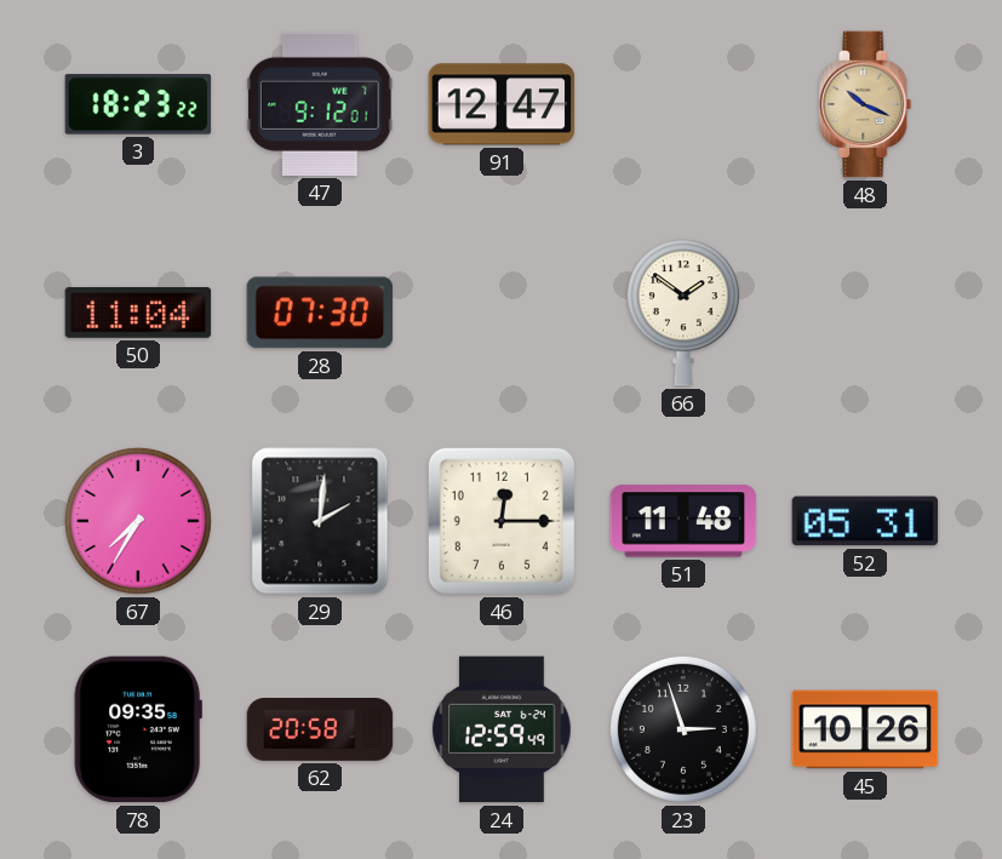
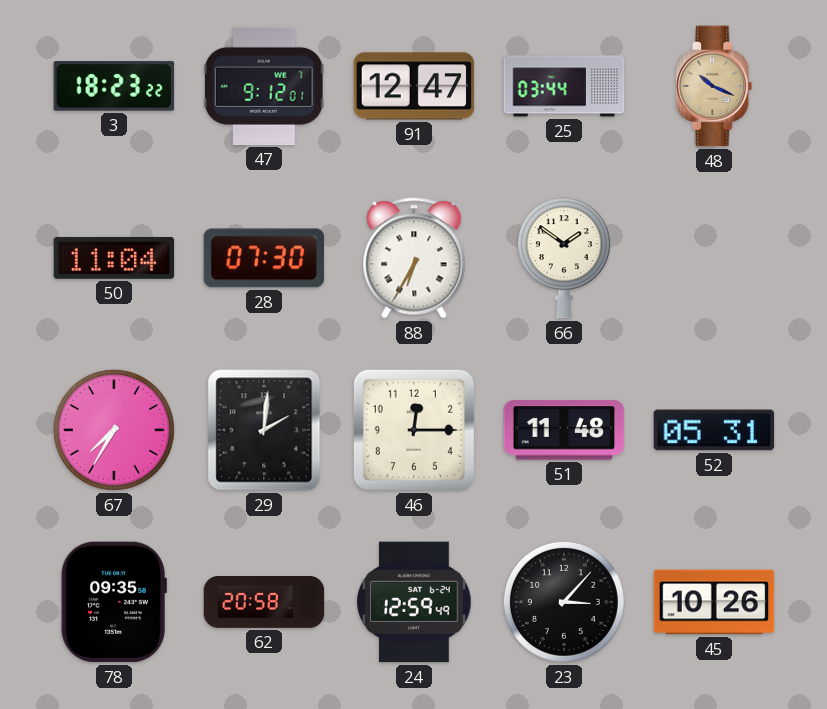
25: none -> 03:44
88: none -> 6:35
23: 2:57 -> 3:07
